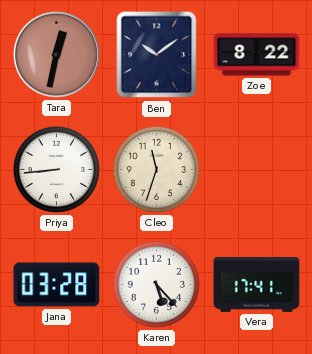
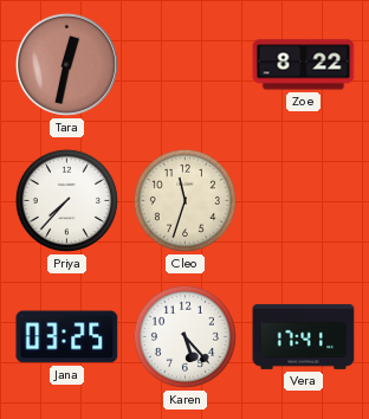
Ben: 10:09 -> none
Priya: 8:44 -> 7:37
Jana: 03:28 -> 03:25
